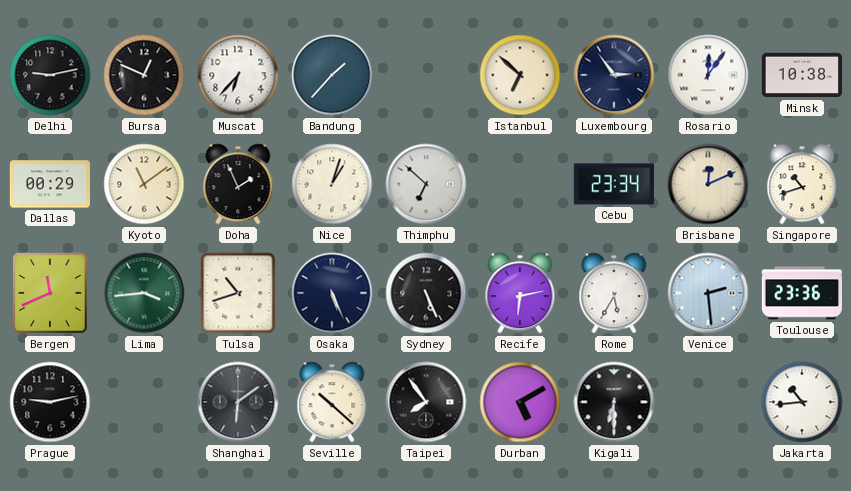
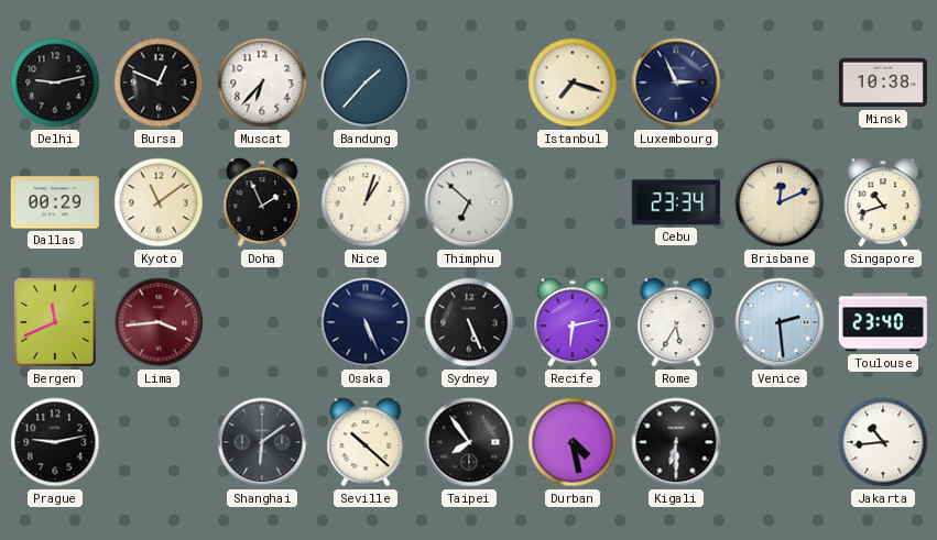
Istanbul: 6:52 -> 7:18
Luxembourg: 2:54 -> 2:56
Rosario: 12:06 -> none
Lima dial: green -> burgundy
Tulsa: 10:42 -> none
Toulouse: 23:36 -> 23:40
Durban: 5:10 -> 4:28
